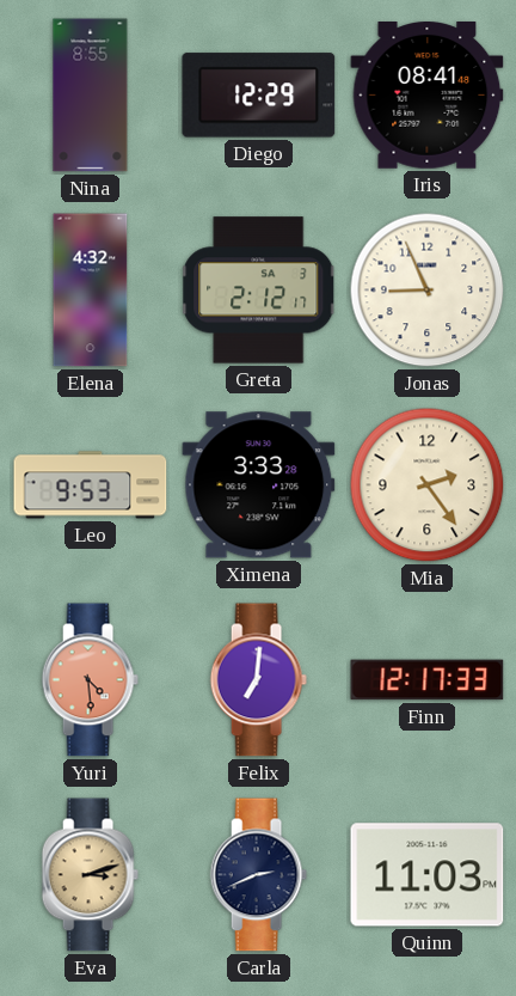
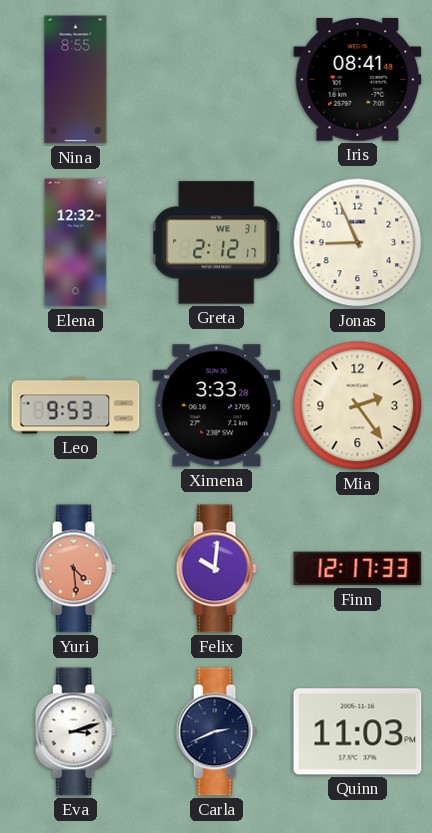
Diego: 12:29 -> none
Elena: 4:32 -> 12:32
Greta date: SA 3 -> WE 31
Felix: 7:01 -> 10:01
Eva dial: champagne -> white
